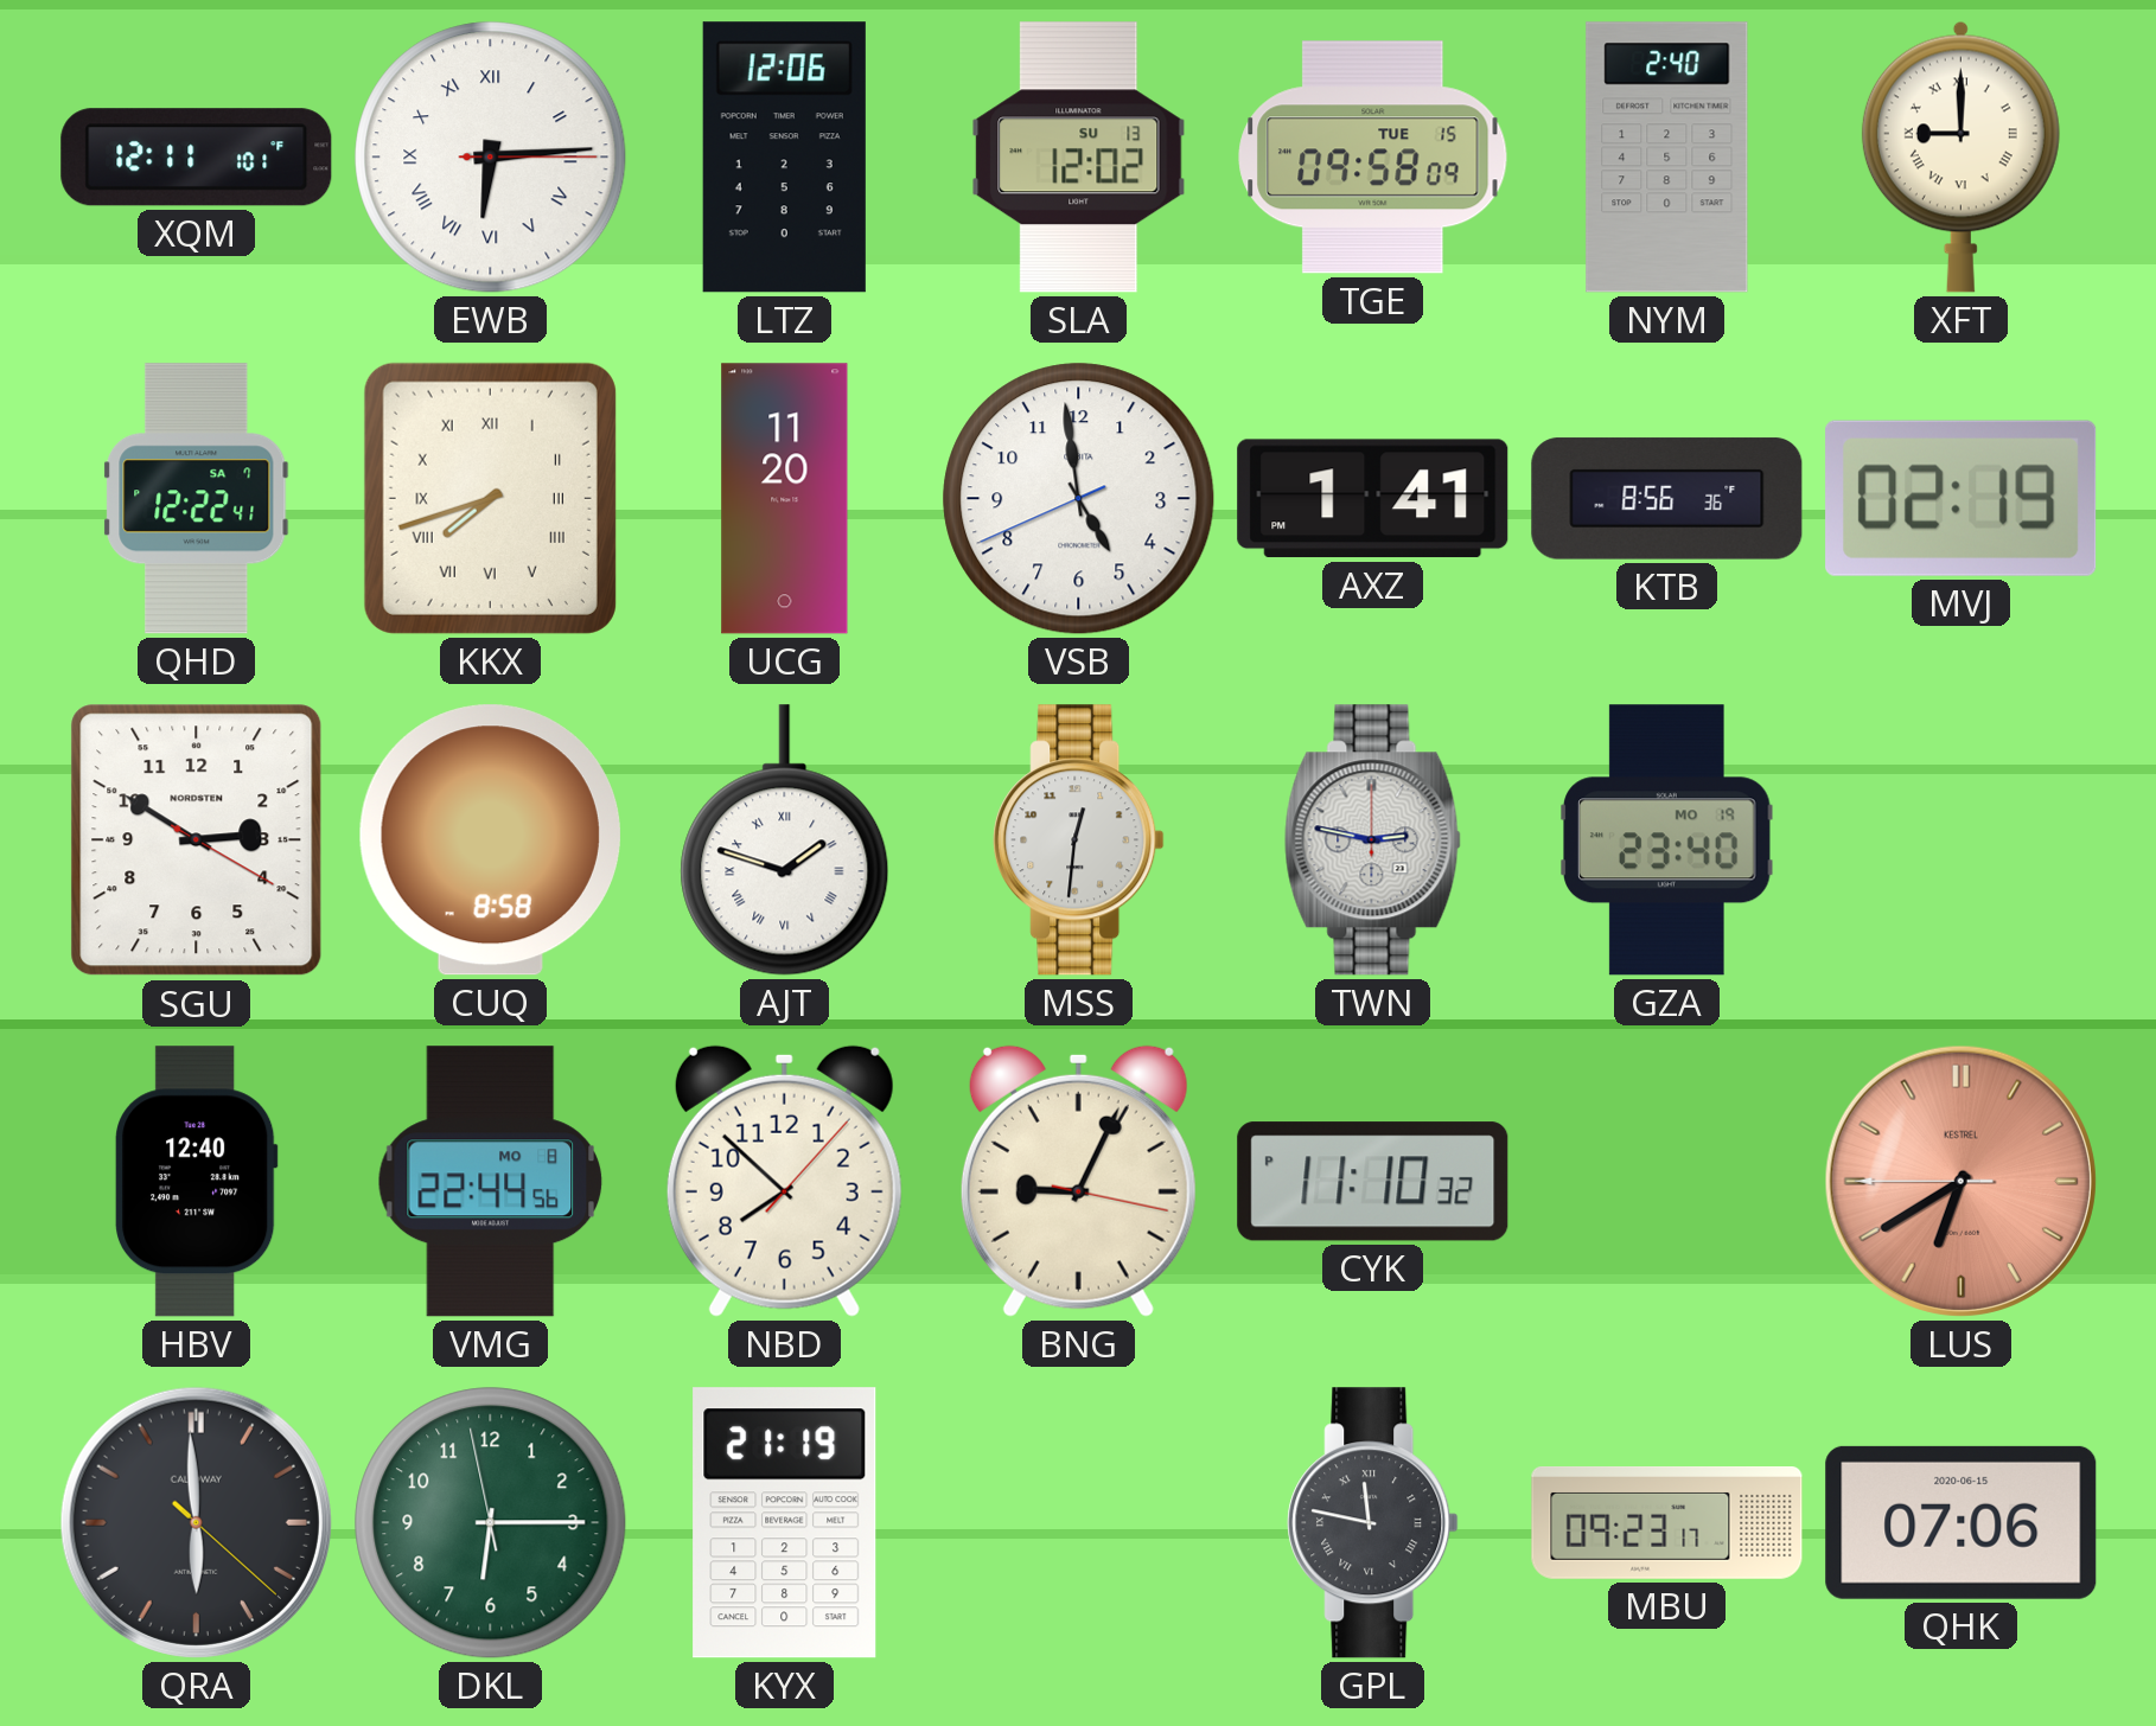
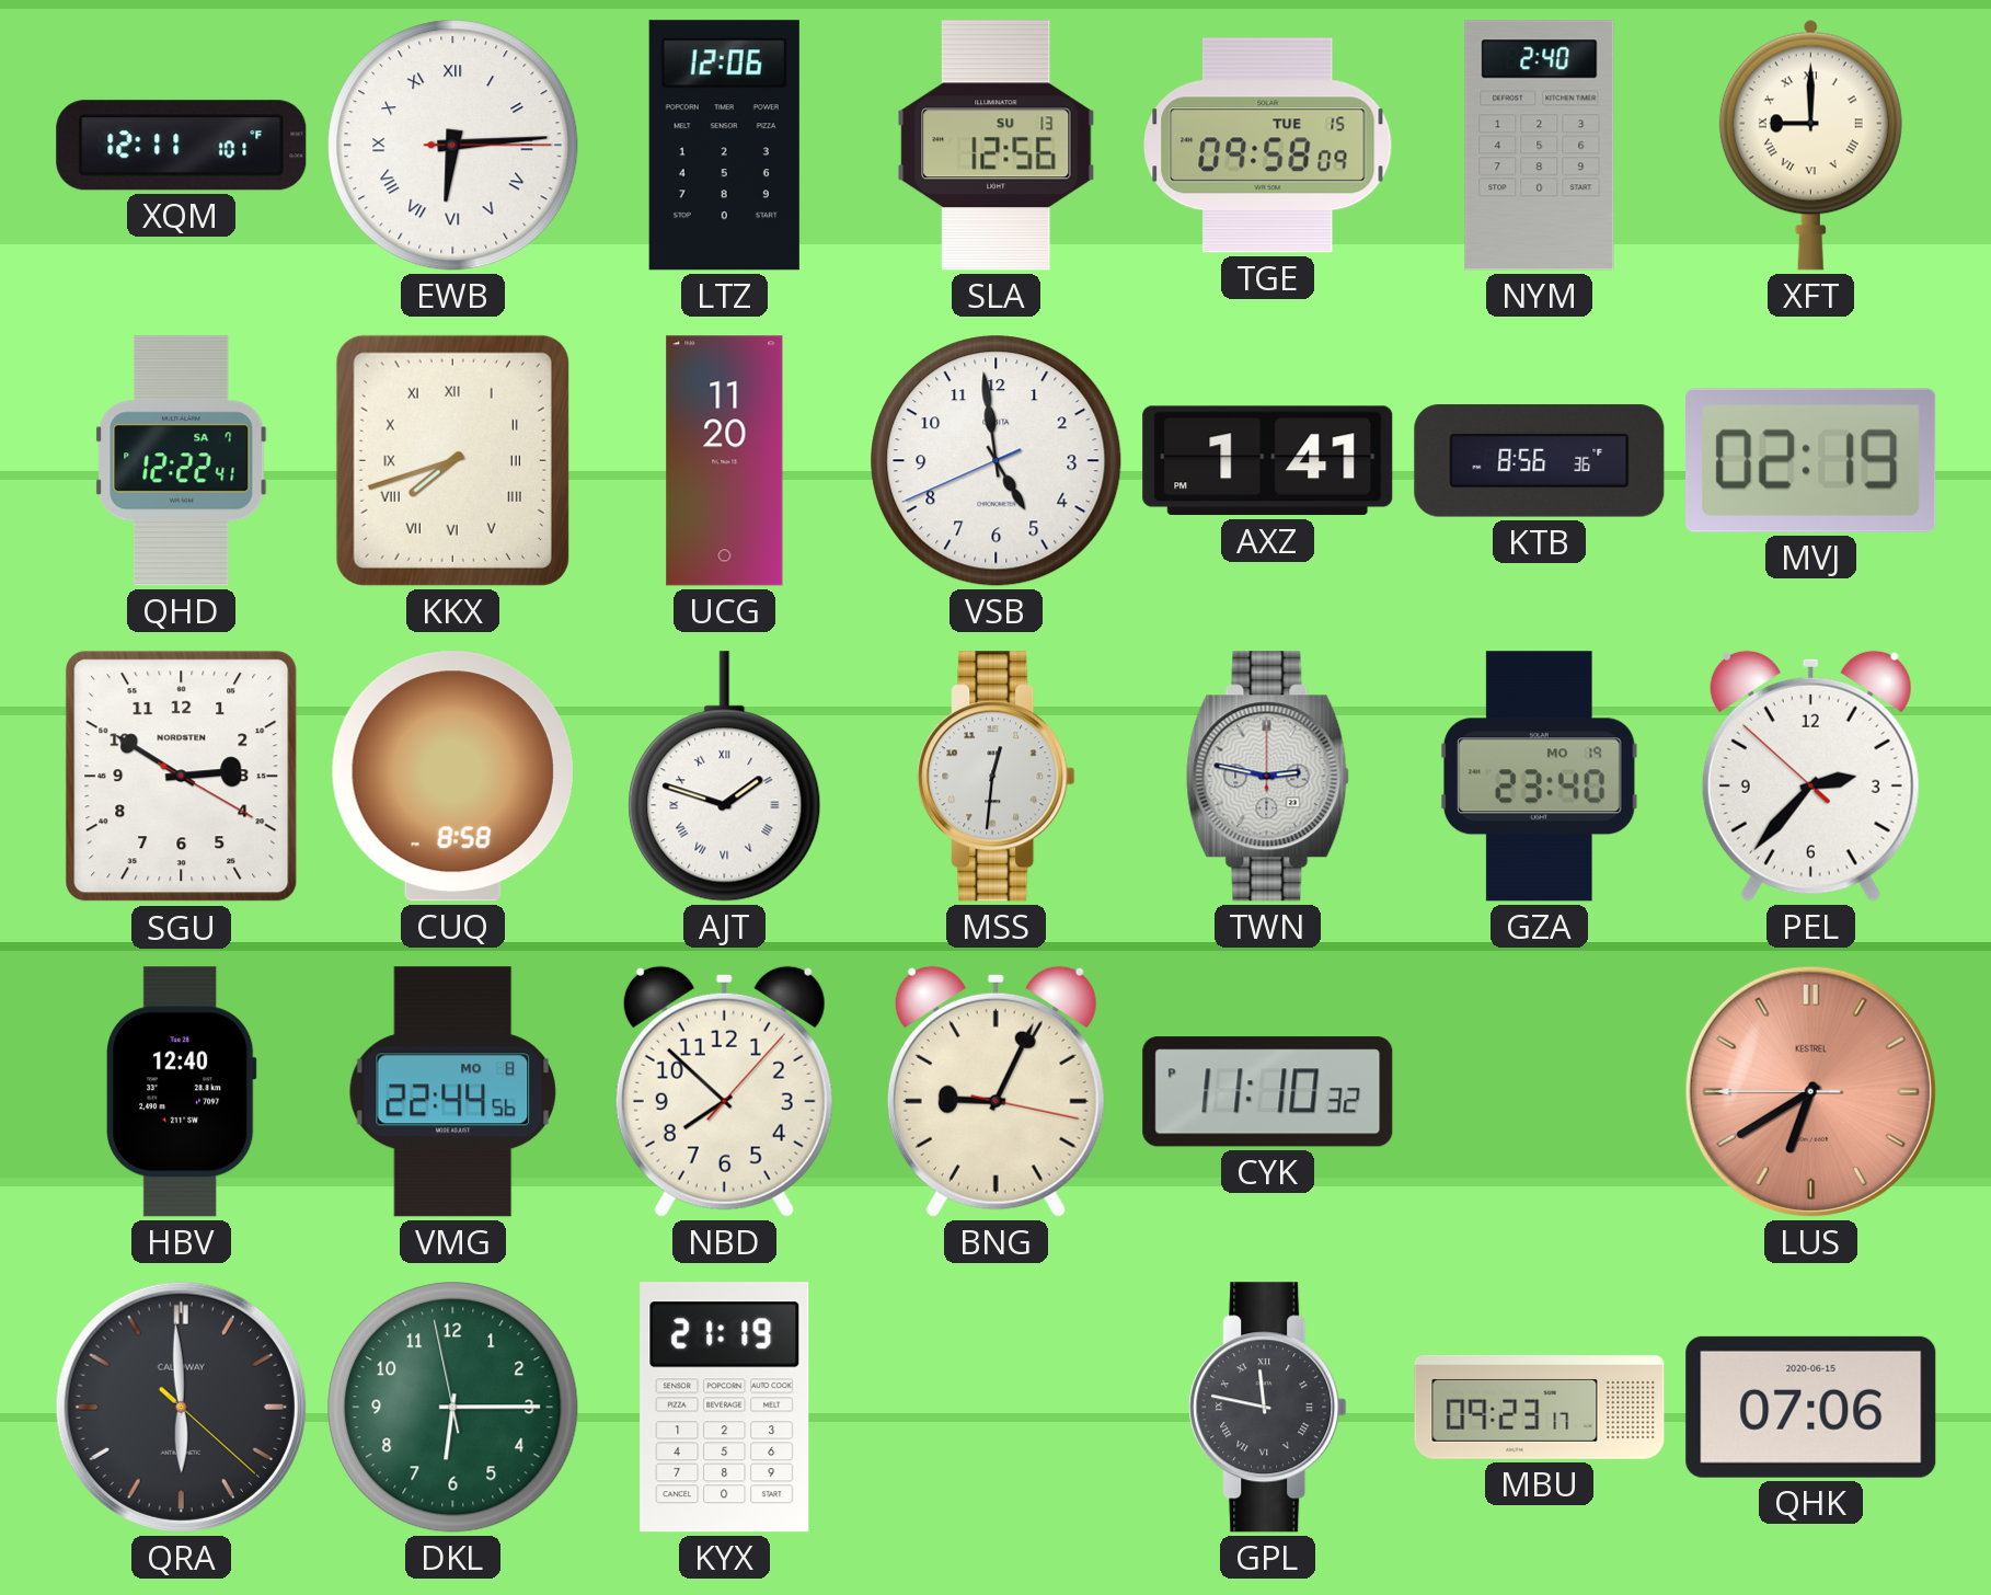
SLA: 12:02 -> 12:56
PEL: none -> 2:36
